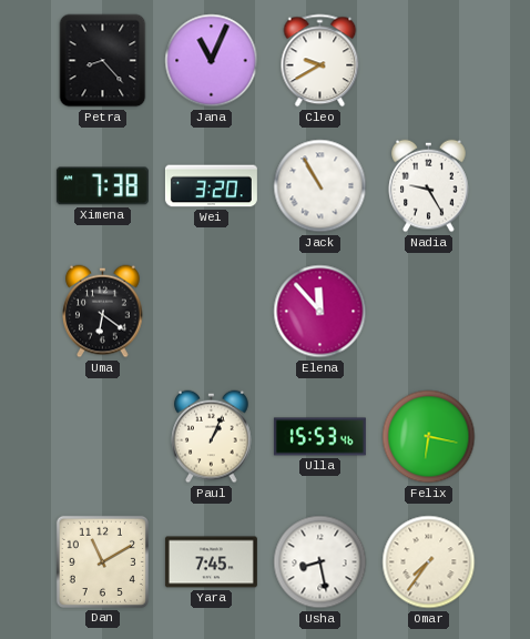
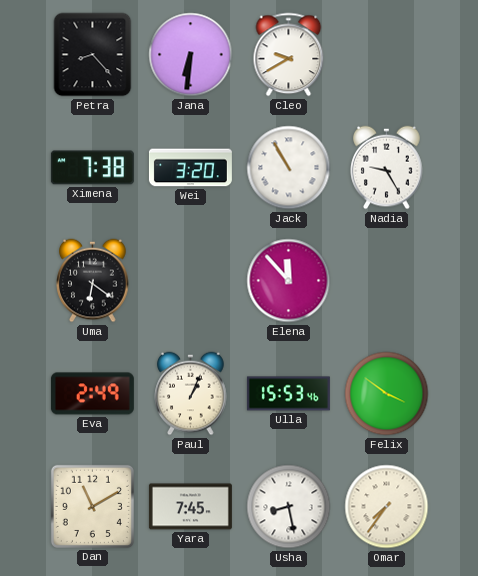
Jana: 11:04 -> 6:31
Eva: none -> 2:49
Felix: 6:17 -> 3:51
